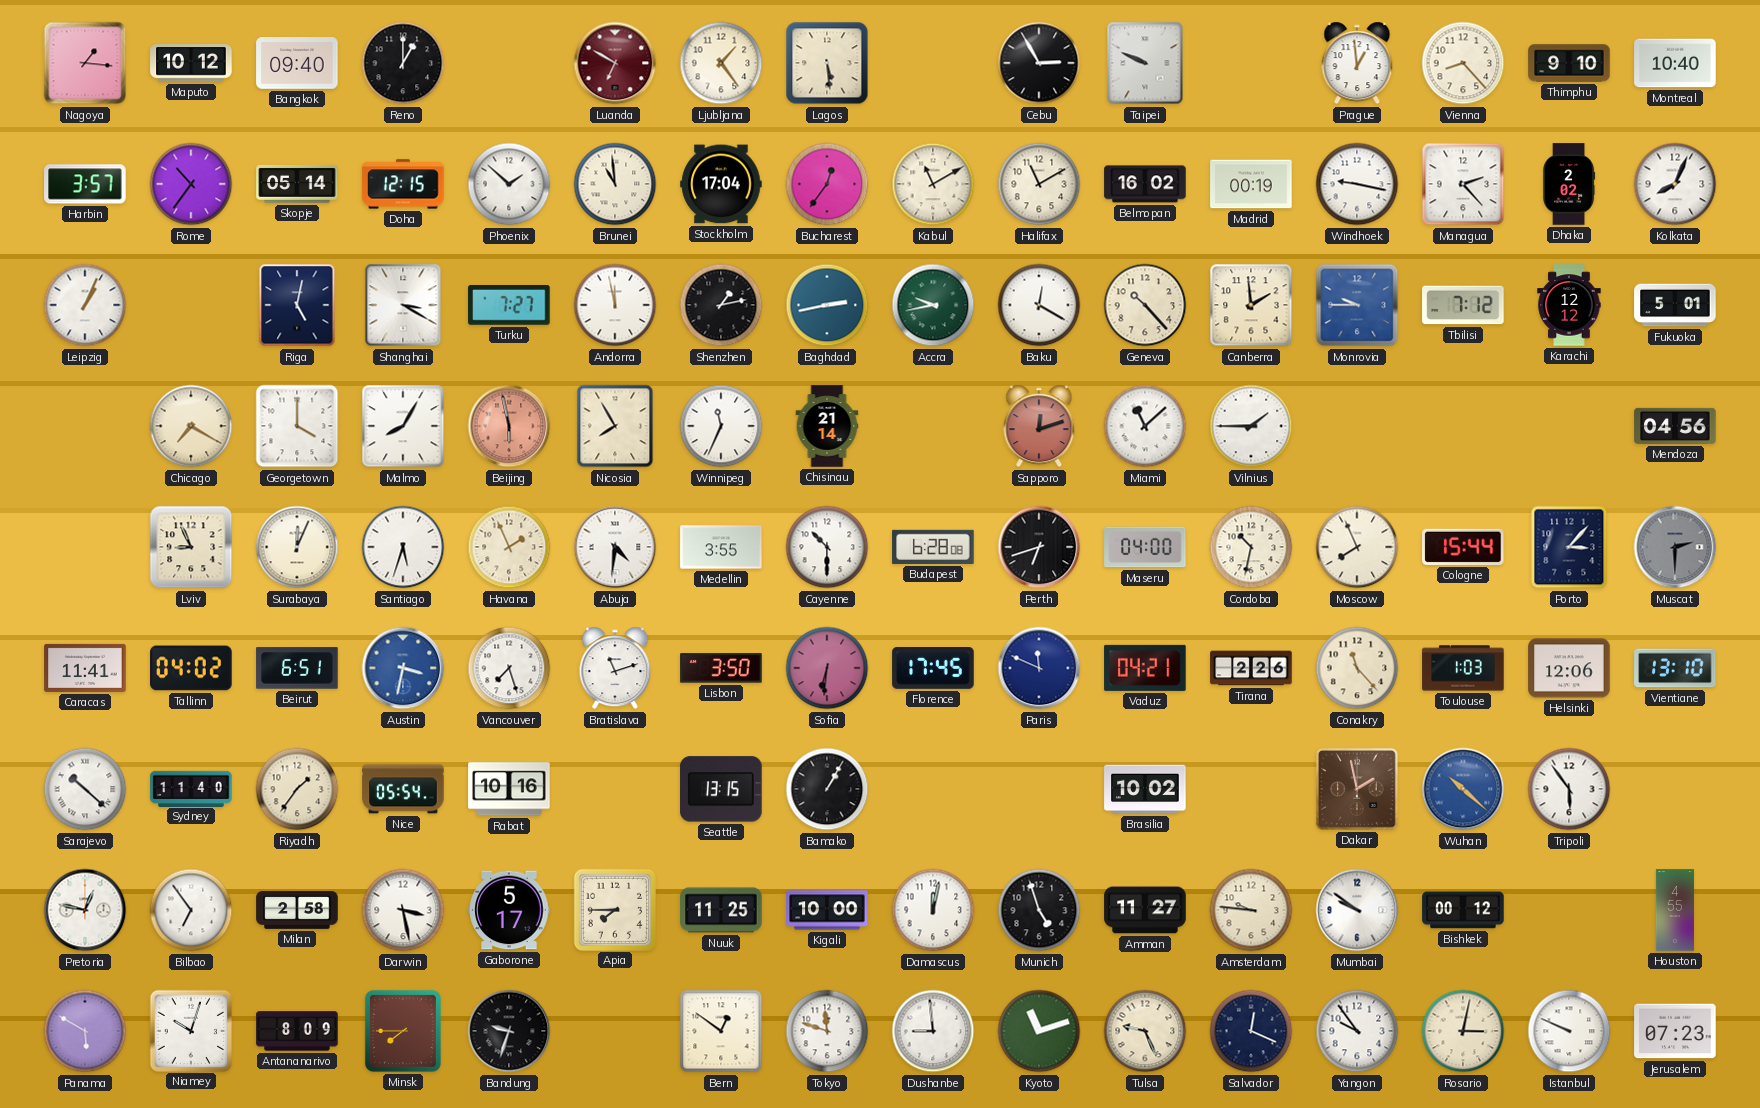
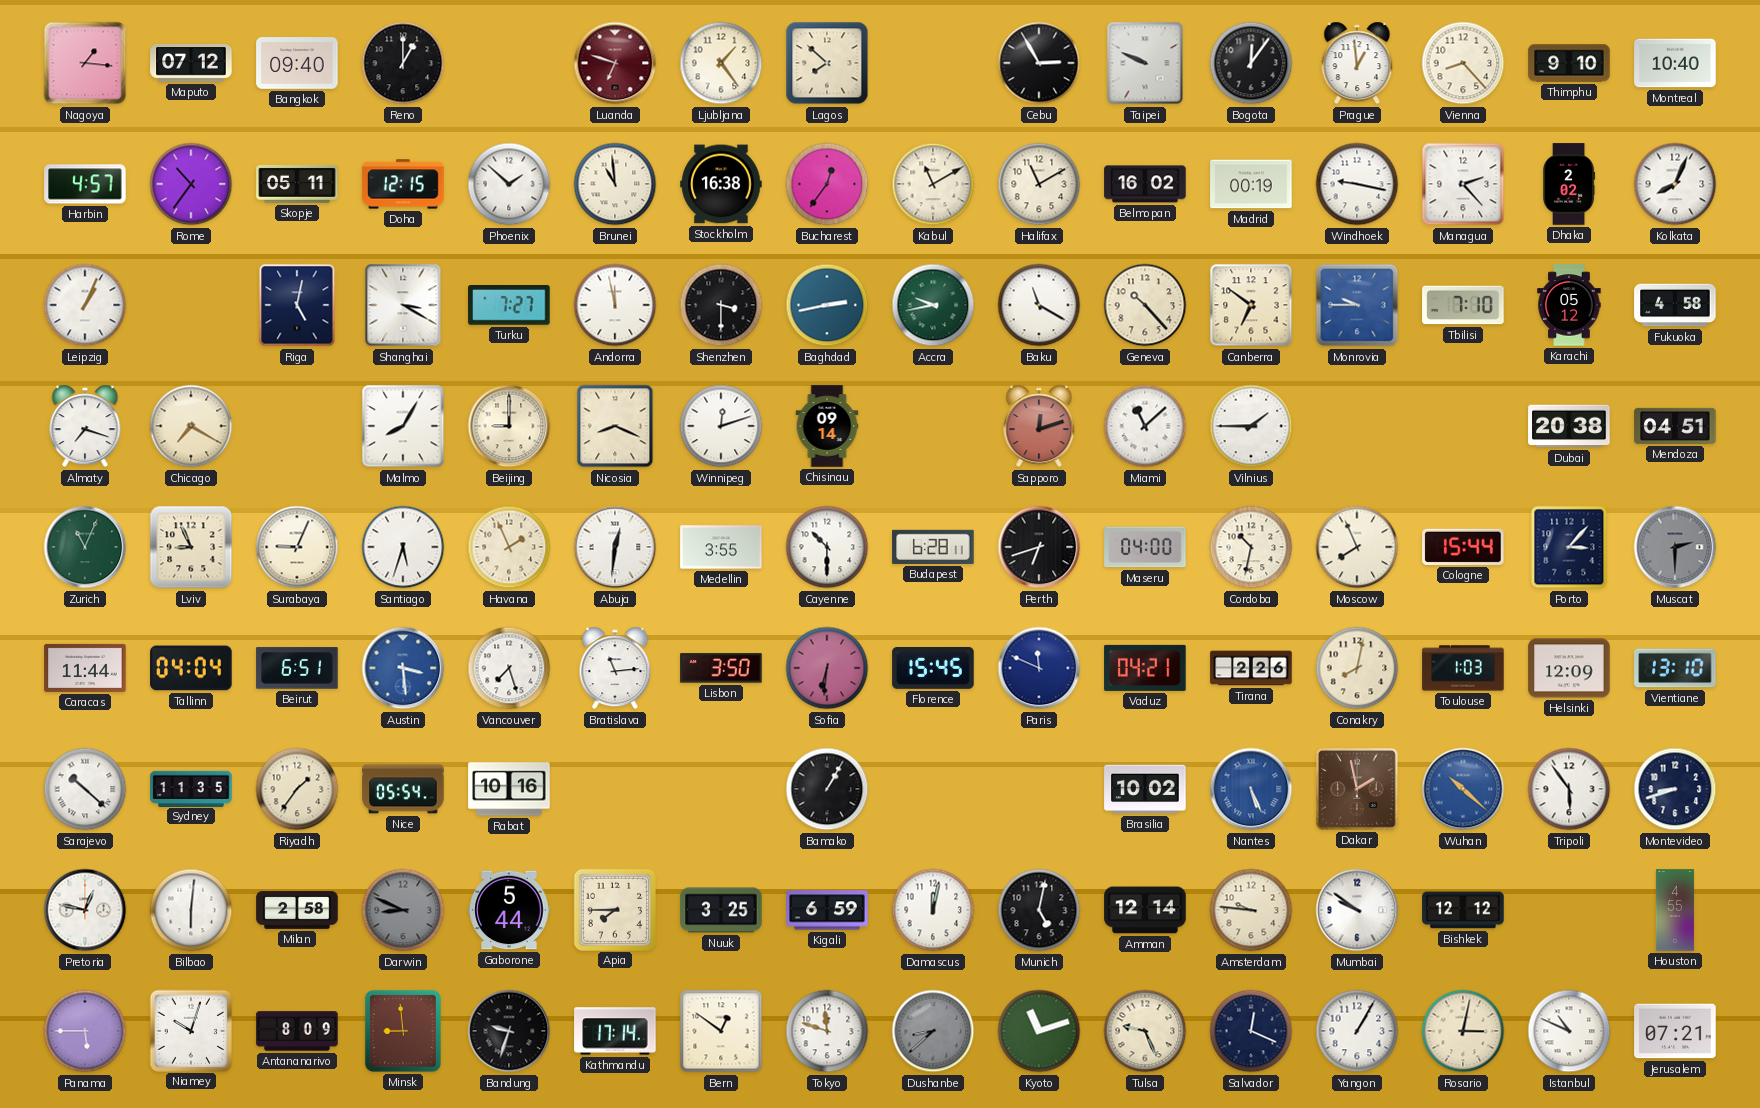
Maputo: 10:12 -> 07:12
Luanda: 6:50 -> 6:48
Lagos: 5:29 -> 7:52
Bogota: none -> 12:06
Harbin: 3:57 -> 4:57
Skopje: 05:14 -> 05:11
Stockholm: 17:04 -> 16:38
Shenzhen: 1:13 -> 3:30
Baku: 12:20 -> 11:20
Canberra: 1:59 -> 6:51
Tbilisi: 7:12 -> 7:10
Karachi: 12:12 -> 05:12
Fukuoka: 5:01 -> 4:58
Almaty: none -> 7:18
Georgetown: 4:00 -> none
Beijing: 5:58 -> 9:00
Beijing dial: salmon -> cream
Nicosia: 7:55 -> 8:19
Winnipeg: 11:34 -> 12:12
Chisinau: 21:14 -> 09:14
Dubai: none -> 20:38
Mendoza: 04:56 -> 04:51
Zurich: none -> 11:04
Surabaya: 12:04 -> 9:04
Abuja: 4:31 -> 12:31
Budapest: 6:28:08 -> 6:28:11
Caracas: 11:41 -> 11:44
Tallinn: 04:02 -> 04:04
Austin: 3:32 -> 3:29
Bratislava: 11:12 -> 11:14
Florence: 17:45 -> 15:45
Conakry: 11:23 -> 8:02
Helsinki: 12:06 -> 12:09
Sydney: 11:40 -> 11:35
Seattle: 13:15 -> none
Nantes: none -> 5:26
Montevideo: none -> 8:42
Bilbao: 6:54 -> 6:01
Darwin: 3:28 -> 8:49
Darwin dial: white -> grey
Gaborone: 5:17 -> 5:44
Nuuk: 11:25 -> 3:25
Kigali: 10:00 -> 6:59
Munich: 4:57 -> 5:02
Amman: 11:27 -> 12:14
Bishkek: 00:12 -> 12:12
Panama: 5:50 -> 5:45
Minsk: 7:45 -> 8:59
Kathmandu: none -> 17:14
Dushanbe: 8:59 -> 8:38
Dushanbe dial: white -> grey
Yangon: 9:54 -> 1:05
Istanbul: 9:49 -> 10:49
Jerusalem: 07:23 -> 07:21
